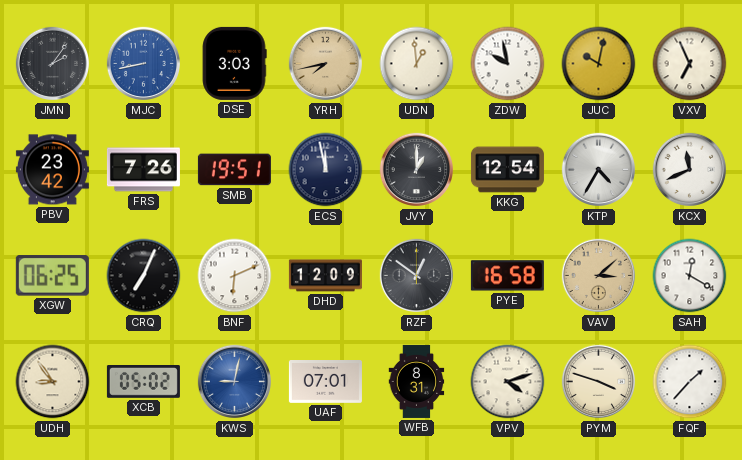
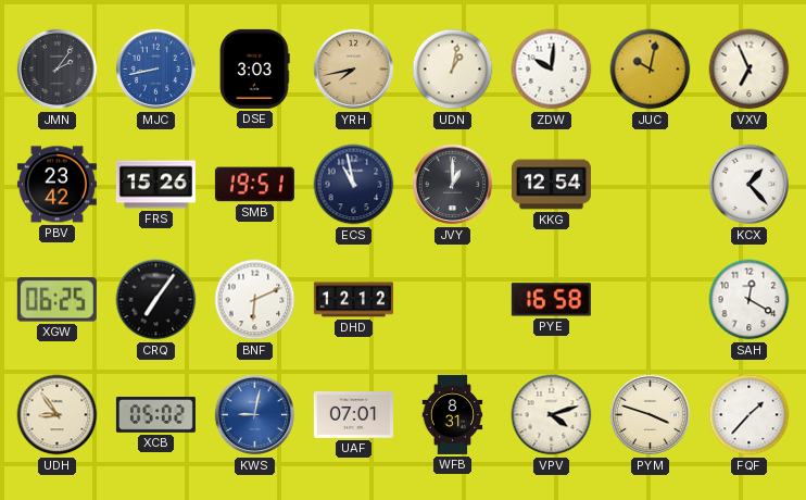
UDN: 12:59 -> 1:02
ZDW: 9:58 -> 10:01
FRS: 7:26 -> 15:26
ECS: 11:58 -> 10:58
KTP: 4:35 -> none
KCX: 11:41 -> 1:23
CRQ: 7:04 -> 7:06
DHD: 12:09 -> 12:12
RZF: 12:51 -> none
VAV: 3:08 -> none
